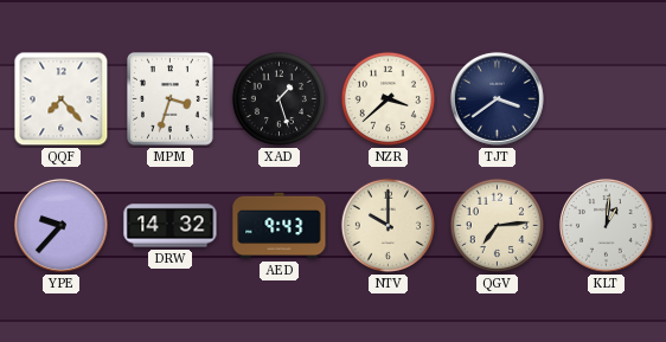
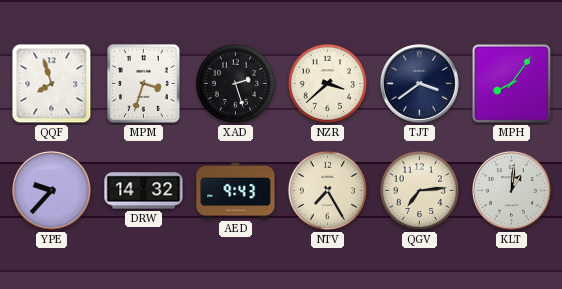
QQF: 7:23 -> 7:57
XAD: 1:27 -> 2:27
MPH: none -> 8:06
NTV: 10:00 -> 7:25
